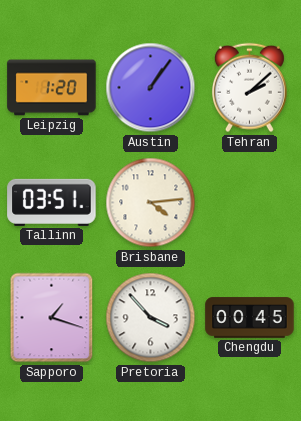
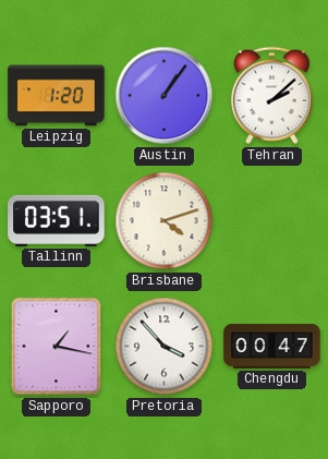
Brisbane: 4:14 -> 4:12
Sapporo: 1:18 -> 1:17
Chengdu: 00:45 -> 00:47
